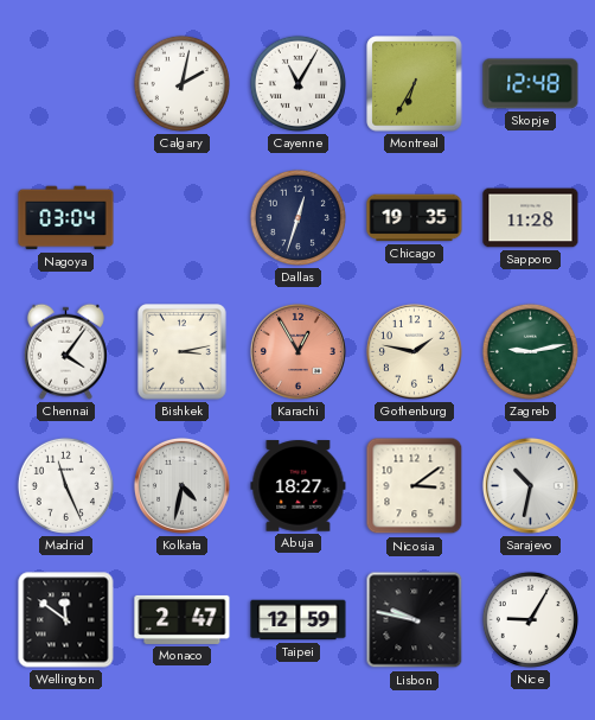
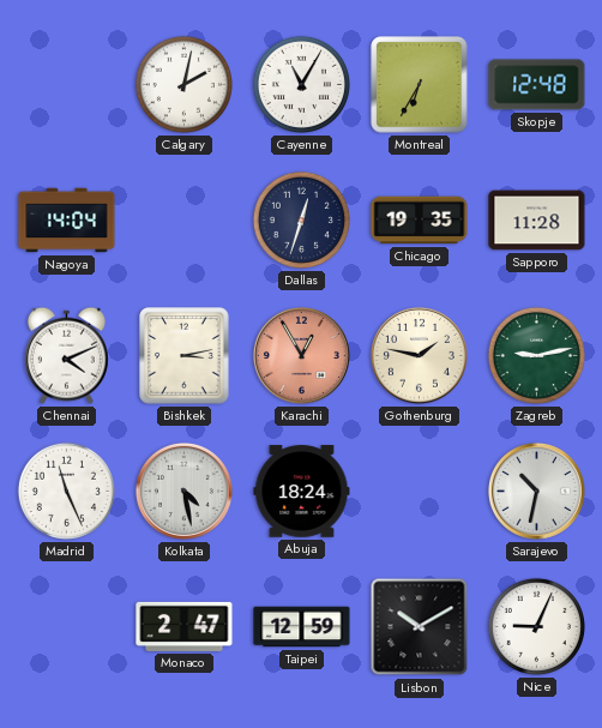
Nagoya: 03:04 -> 14:04
Chennai: 4:06 -> 4:11
Kolkata: 4:32 -> 4:28
Abuja: 18:27 -> 18:24
Nicosia: 3:09 -> none
Wellington: 11:51 -> none
Lisbon: 9:47 -> 10:10
Nice: 9:05 -> 9:04
